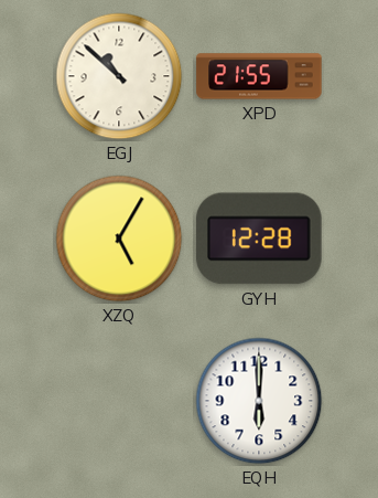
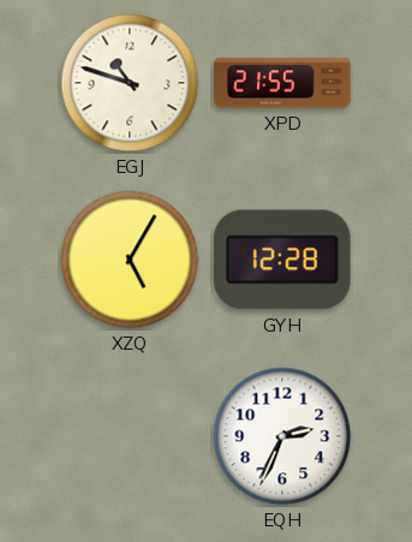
EGJ: 10:52 -> 10:48
EQH: 6:00 -> 2:34
